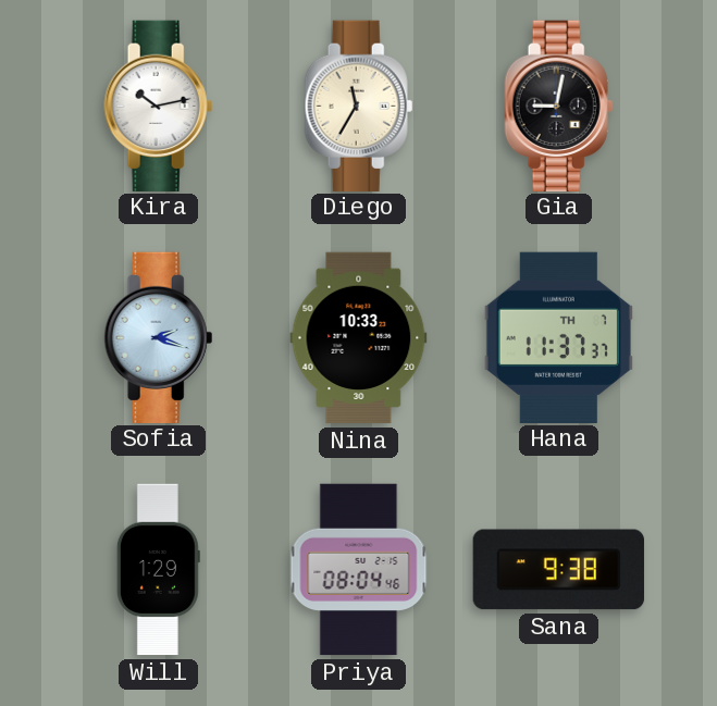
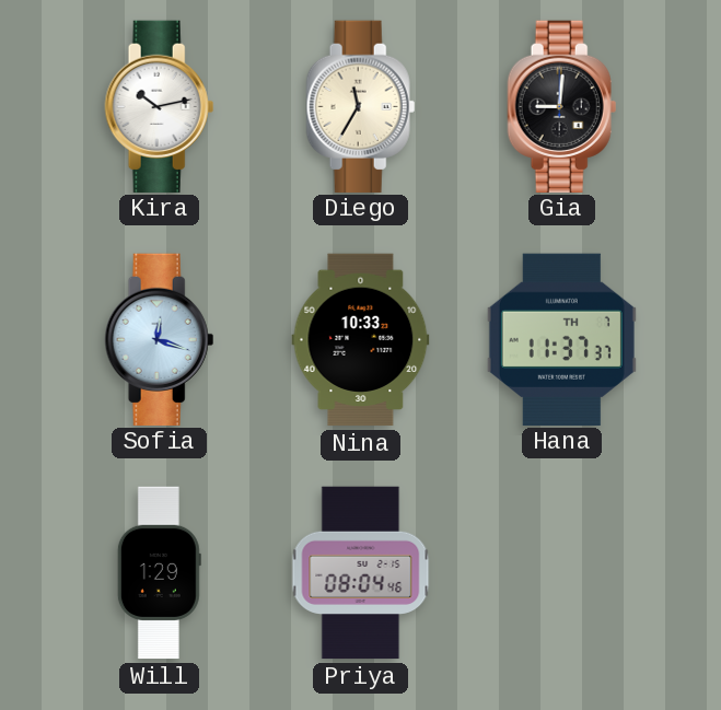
Gia: 9:02 -> 9:01
Sofia: 2:18 -> 12:18
Sana: 9:38 -> none
